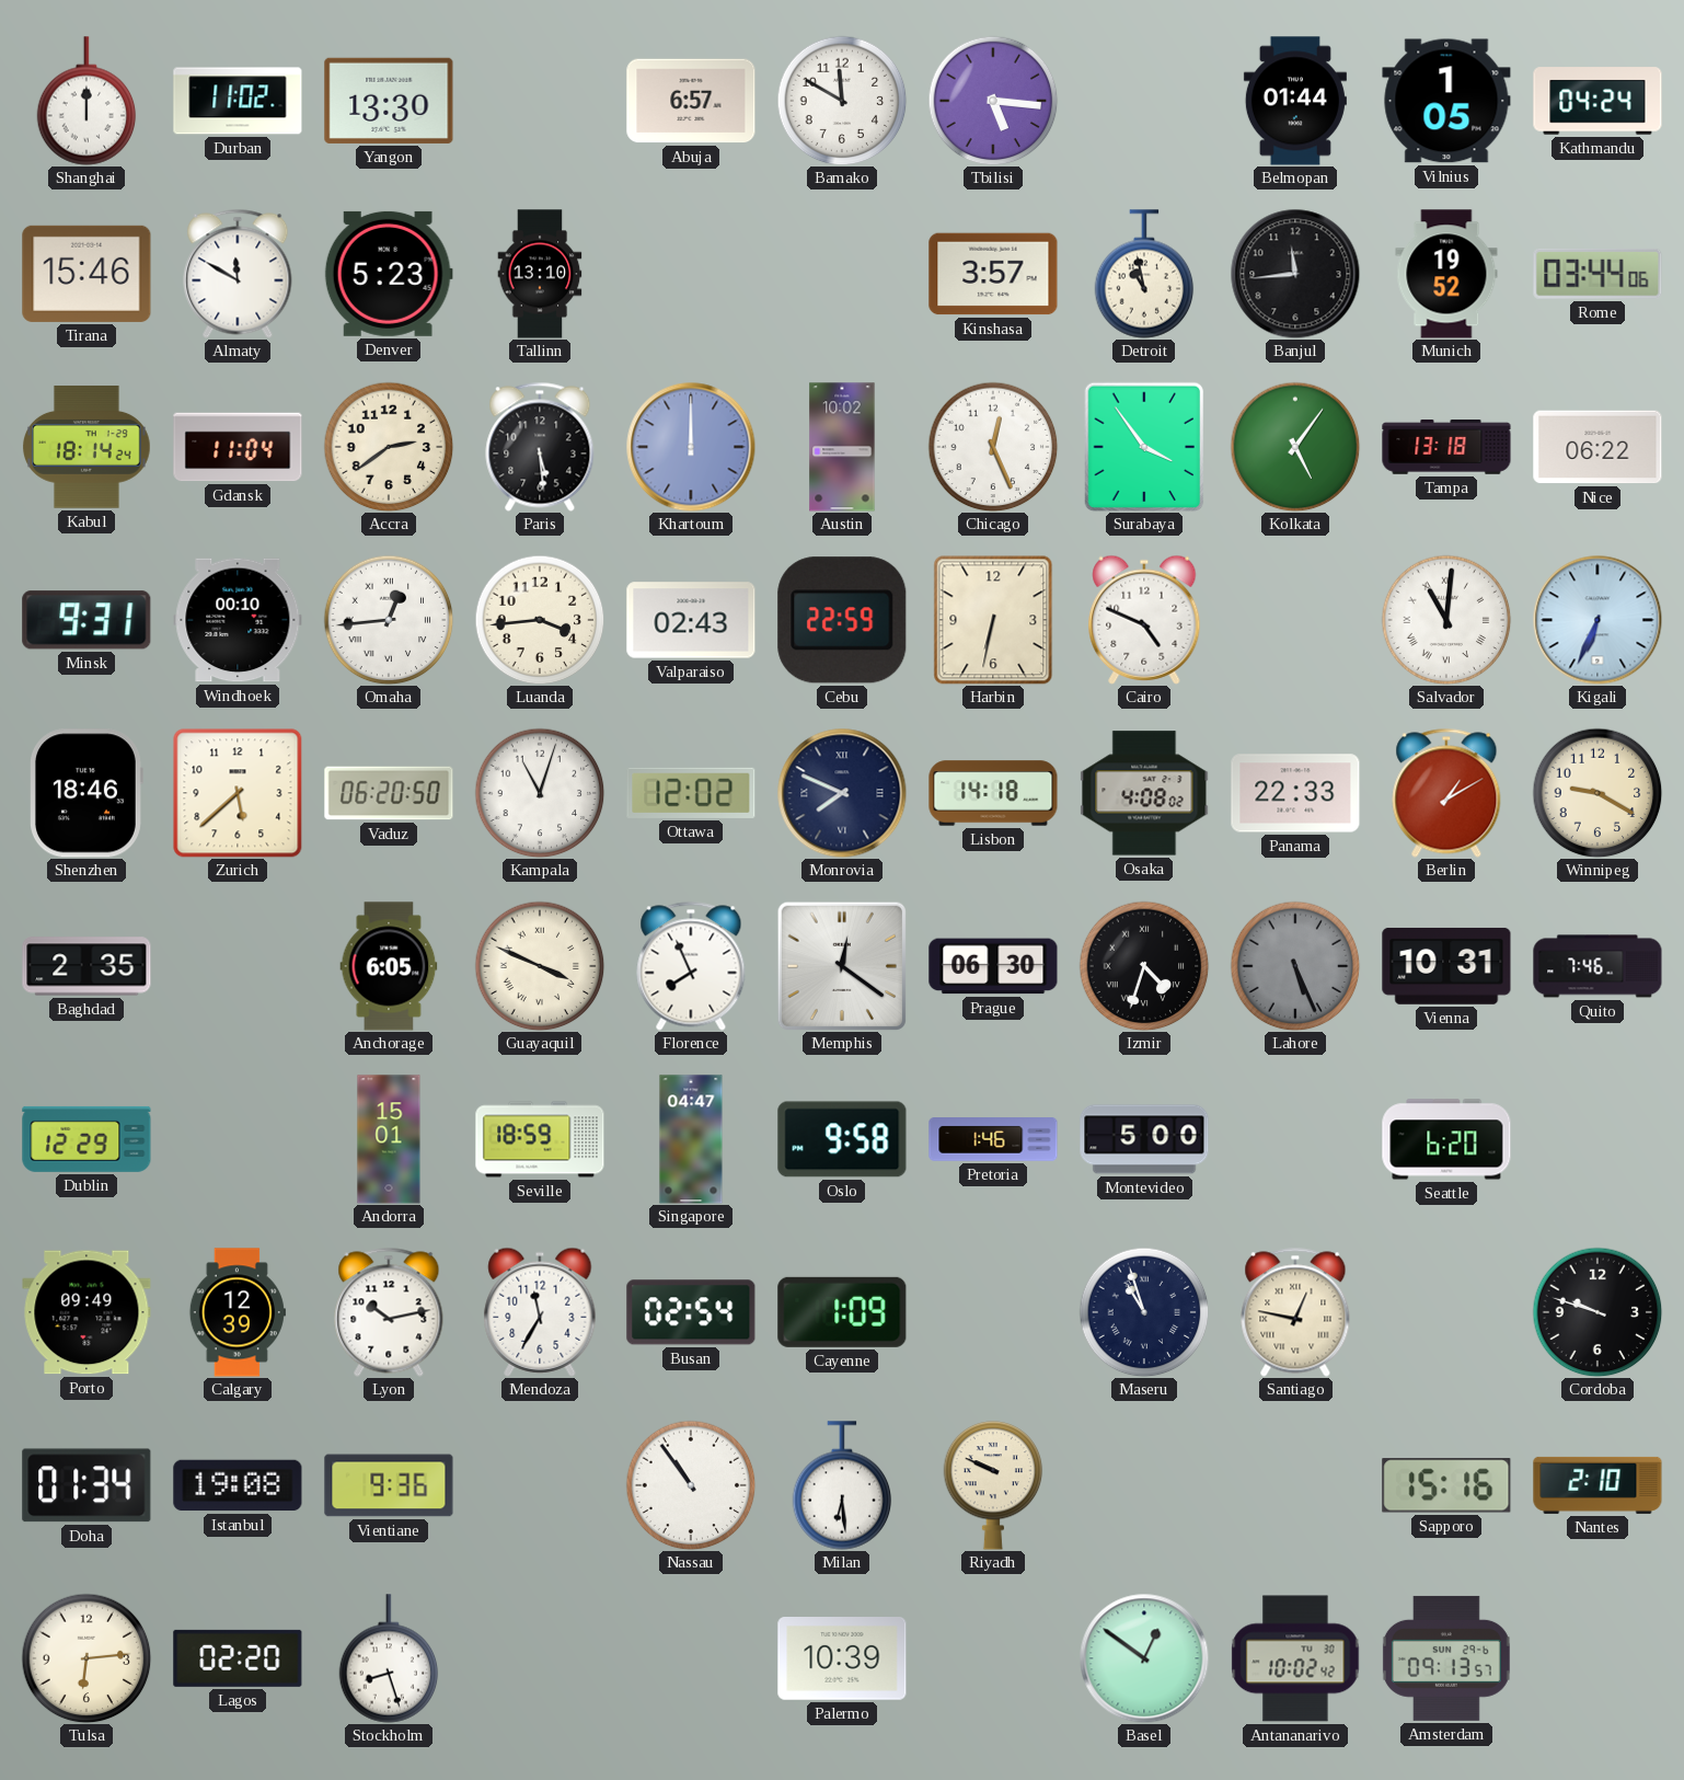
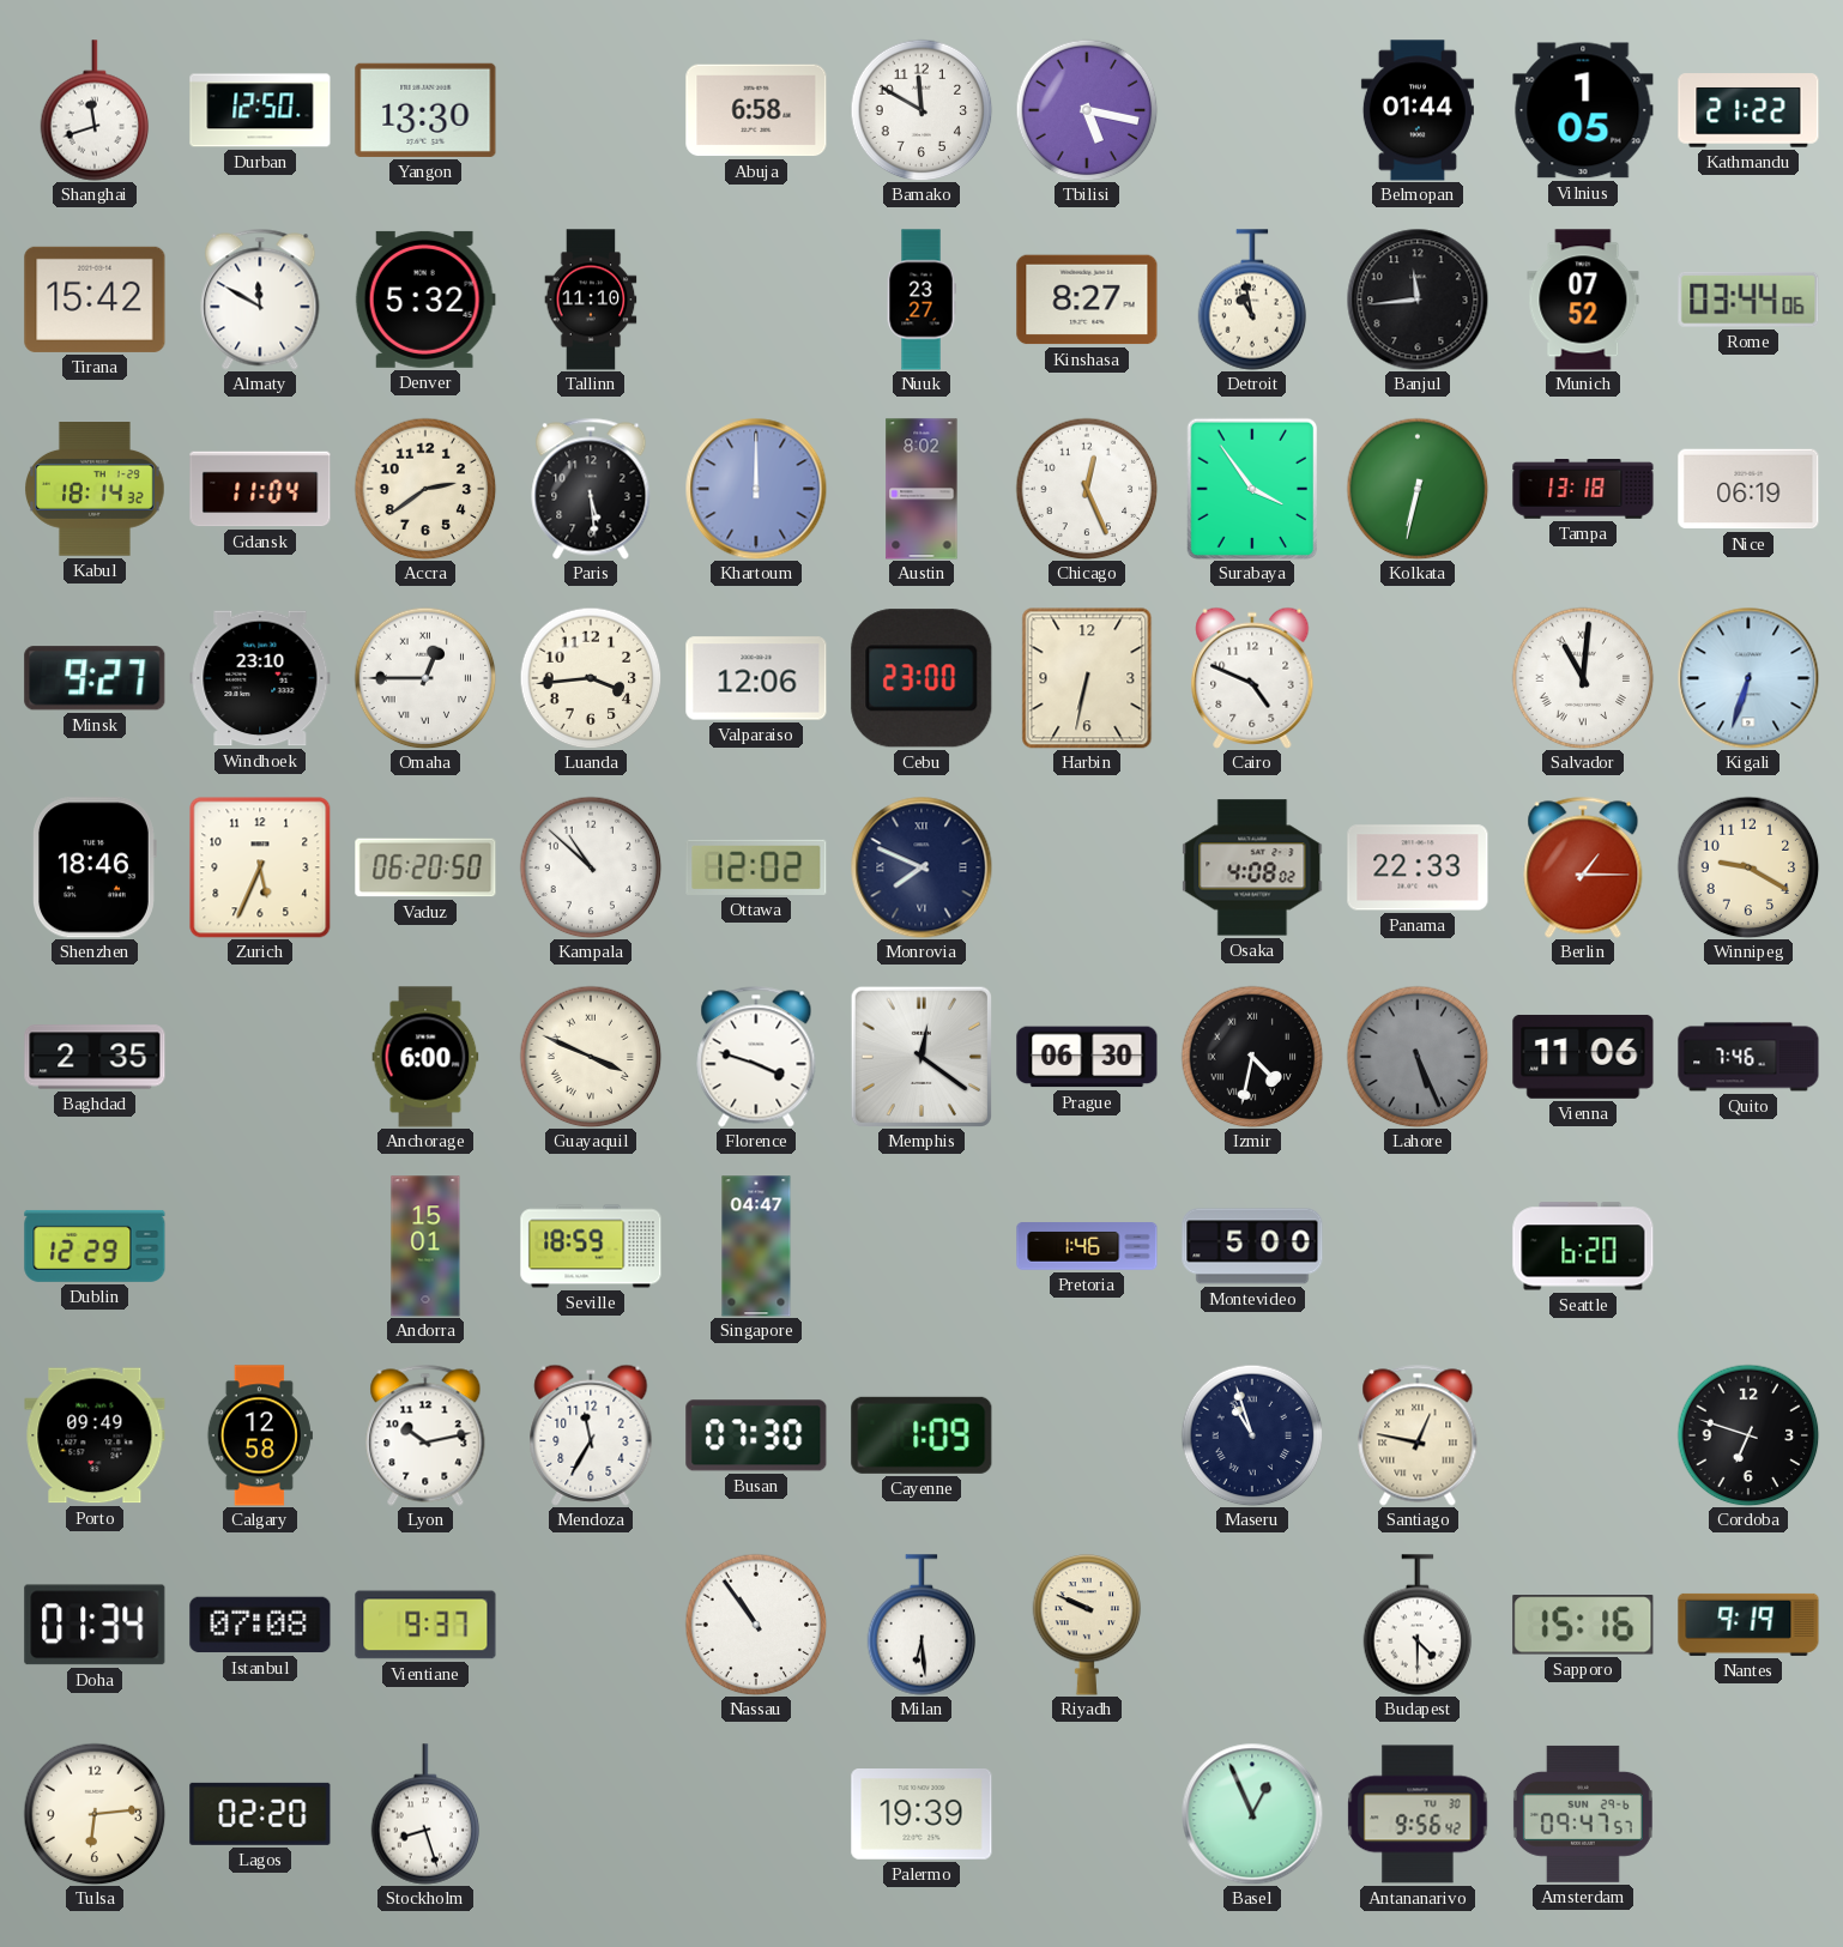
Shanghai: 12:00 -> 11:42
Durban: 11:02 -> 12:50
Abuja: 6:57 -> 6:58
Tbilisi: 5:16 -> 5:17
Kathmandu: 04:24 -> 21:22
Tirana: 15:46 -> 15:42
Denver: 5:23 -> 5:32
Tallinn: 13:10 -> 11:10
Nuuk: none -> 23:27
Kinshasa: 3:57 -> 8:27
Munich: 19:52 -> 07:52
Kabul: 18:14:24 -> 18:14:32
Austin: 10:02 -> 8:02
Kolkata: 5:06 -> 6:32
Nice: 06:22 -> 06:19
Minsk: 9:31 -> 9:27
Windhoek: 00:10 -> 23:10
Omaha: 12:44 -> 12:45
Valparaiso: 02:43 -> 12:06
Cebu: 22:59 -> 23:00
Kigali: 6:34 -> 6:33
Zurich: 5:38 -> 5:34
Kampala: 11:03 -> 10:52
Lisbon: 14:18 -> none
Berlin: 1:10 -> 1:15
Anchorage: 6:05 -> 6:00
Florence: 7:56 -> 3:48
Izmir: 4:33 -> 4:32
Vienna: 10:31 -> 11:06
Oslo: 9:58 -> none
Calgary: 12:39 -> 12:58
Busan: 02:54 -> 07:30
Cordoba: 9:48 -> 6:48
Istanbul: 19:08 -> 07:08
Vientiane: 9:36 -> 9:37
Budapest: none -> 4:30
Nantes: 2:10 -> 9:19
Palermo: 10:39 -> 19:39
Basel: 12:51 -> 12:56
Antananarivo: 10:02 -> 9:56
Amsterdam: 09:13 -> 09:47
